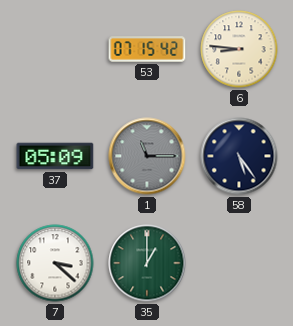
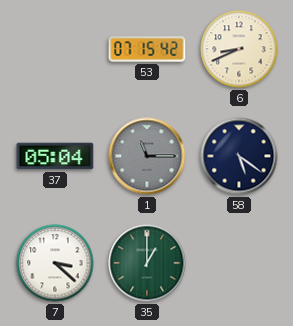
6: 8:46 -> 8:41
37: 05:09 -> 05:04
58: 5:24 -> 5:21
